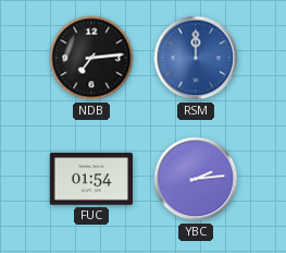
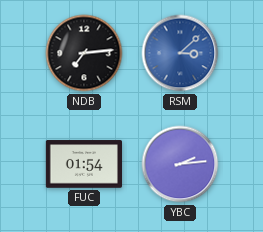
RSM: 12:00 -> 3:08
